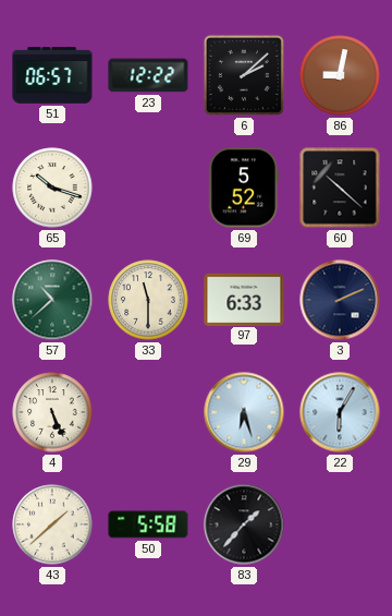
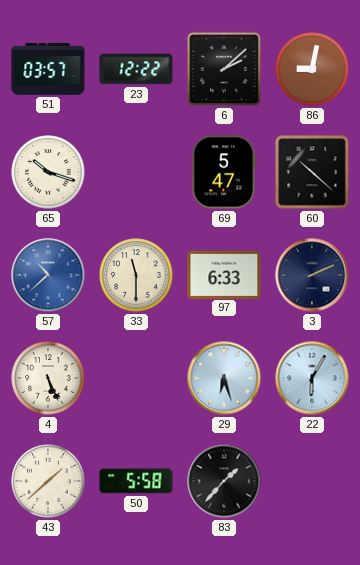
51: 06:57 -> 03:57
69: 5:52 -> 5:47
57 dial: green -> blue
